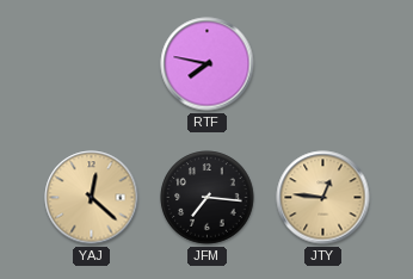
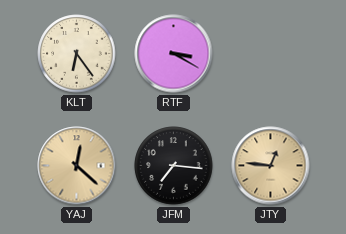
KLT: none -> 6:24
RTF: 7:47 -> 3:20
